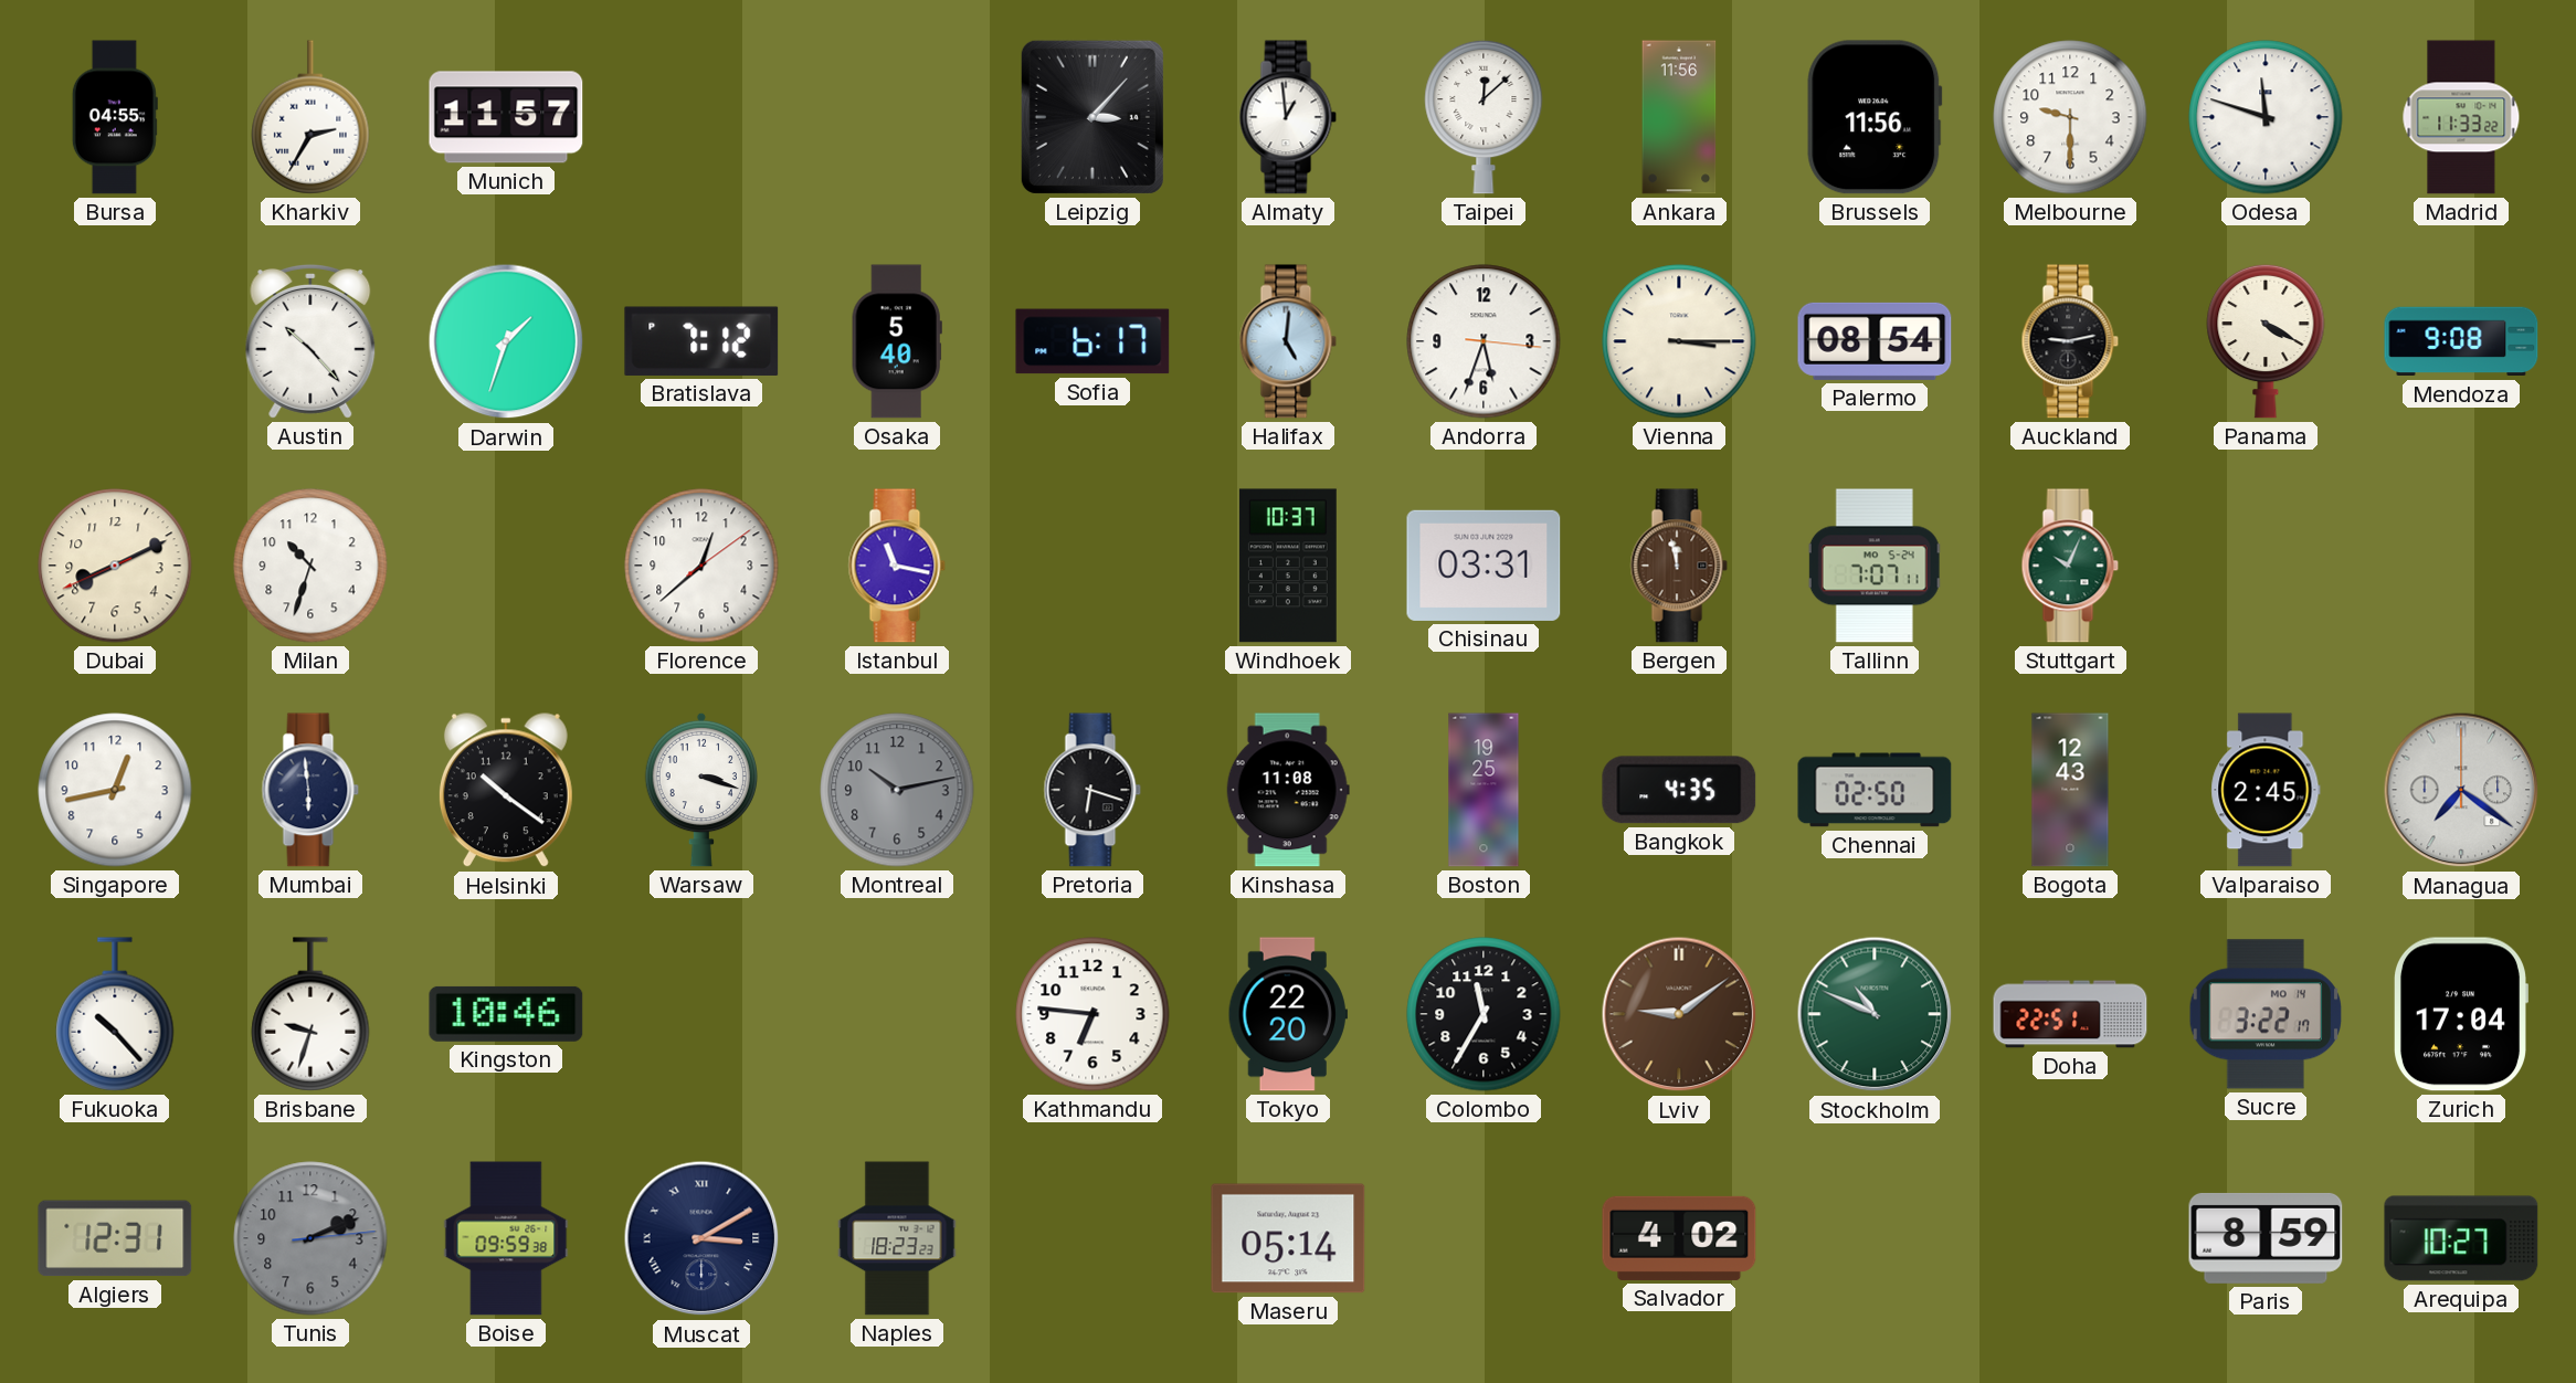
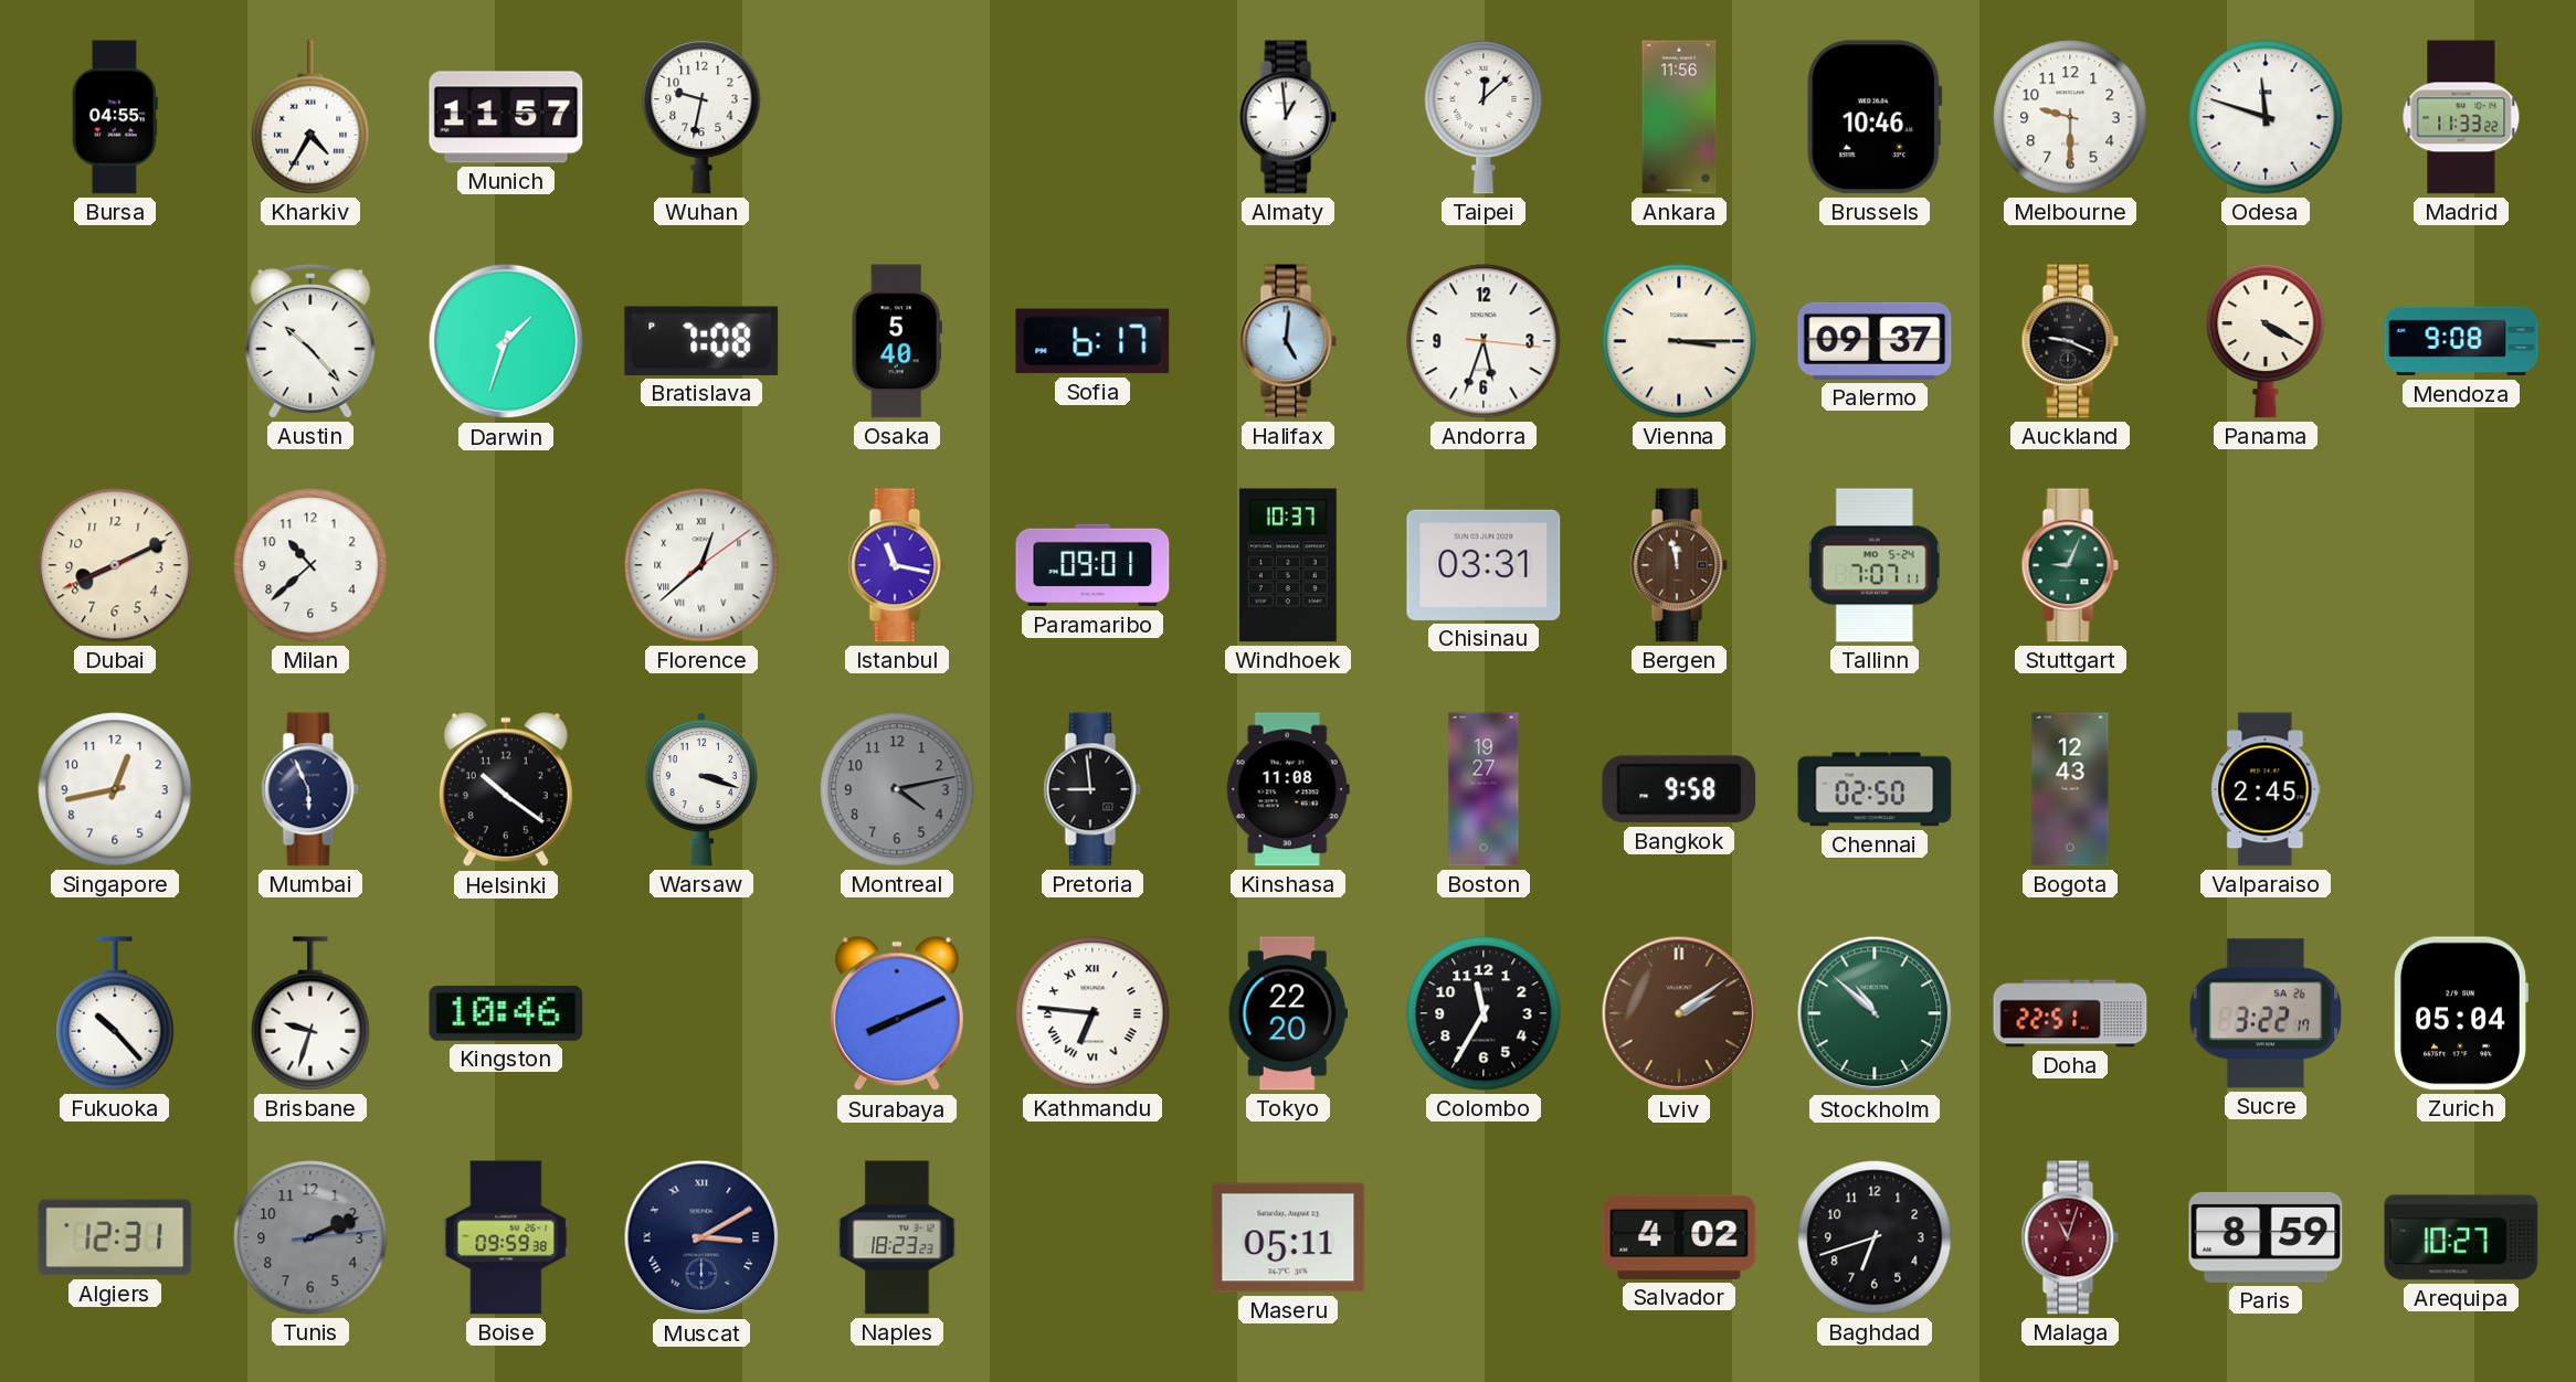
Kharkiv: 2:35 -> 4:35
Wuhan: none -> 9:32
Leipzig: 3:07 -> none
Brussels: 11:56 -> 10:46
Bratislava: 7:12 -> 7:08
Palermo: 08:54 -> 09:37
Auckland: 9:13 -> 9:19
Milan: 10:33 -> 10:38
Florence numerals: Arabic -> Roman
Paramaribo: none -> 09:01
Stuttgart: 10:04 -> 9:04
Mumbai: 5:59 -> 5:56
Montreal: 10:13 -> 4:13
Pretoria: 6:18 -> 8:59
Boston: 19:25 -> 19:27
Bangkok: 4:35 -> 9:58
Managua: 7:21 -> none
Surabaya: none -> 8:11
Kathmandu numerals: Arabic -> Roman
Lviv: 9:09 -> 2:09
Stockholm: 10:49 -> 10:52
Sucre date: MO 14 -> SA 26
Zurich: 17:04 -> 05:04
Maseru: 05:14 -> 05:11
Baghdad: none -> 6:42
Malaga: none -> 11:03
